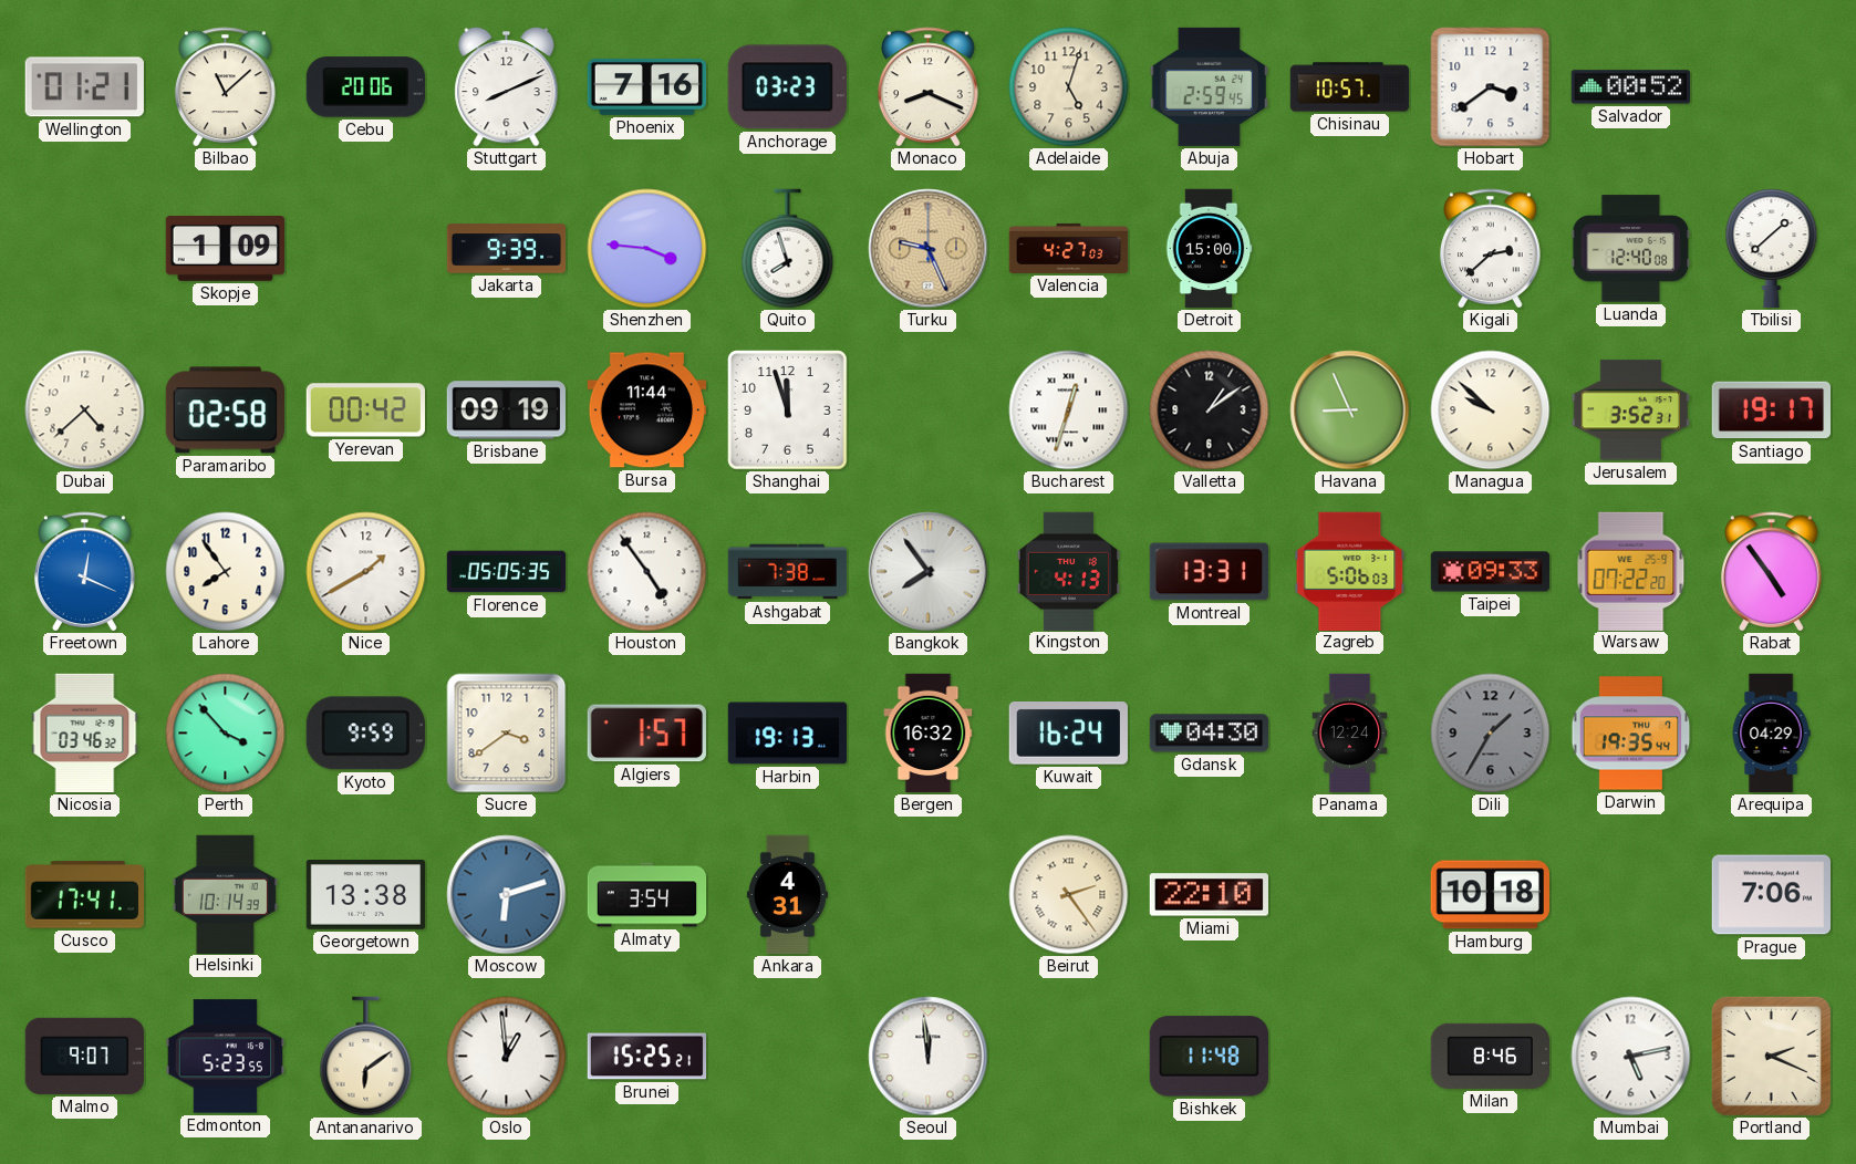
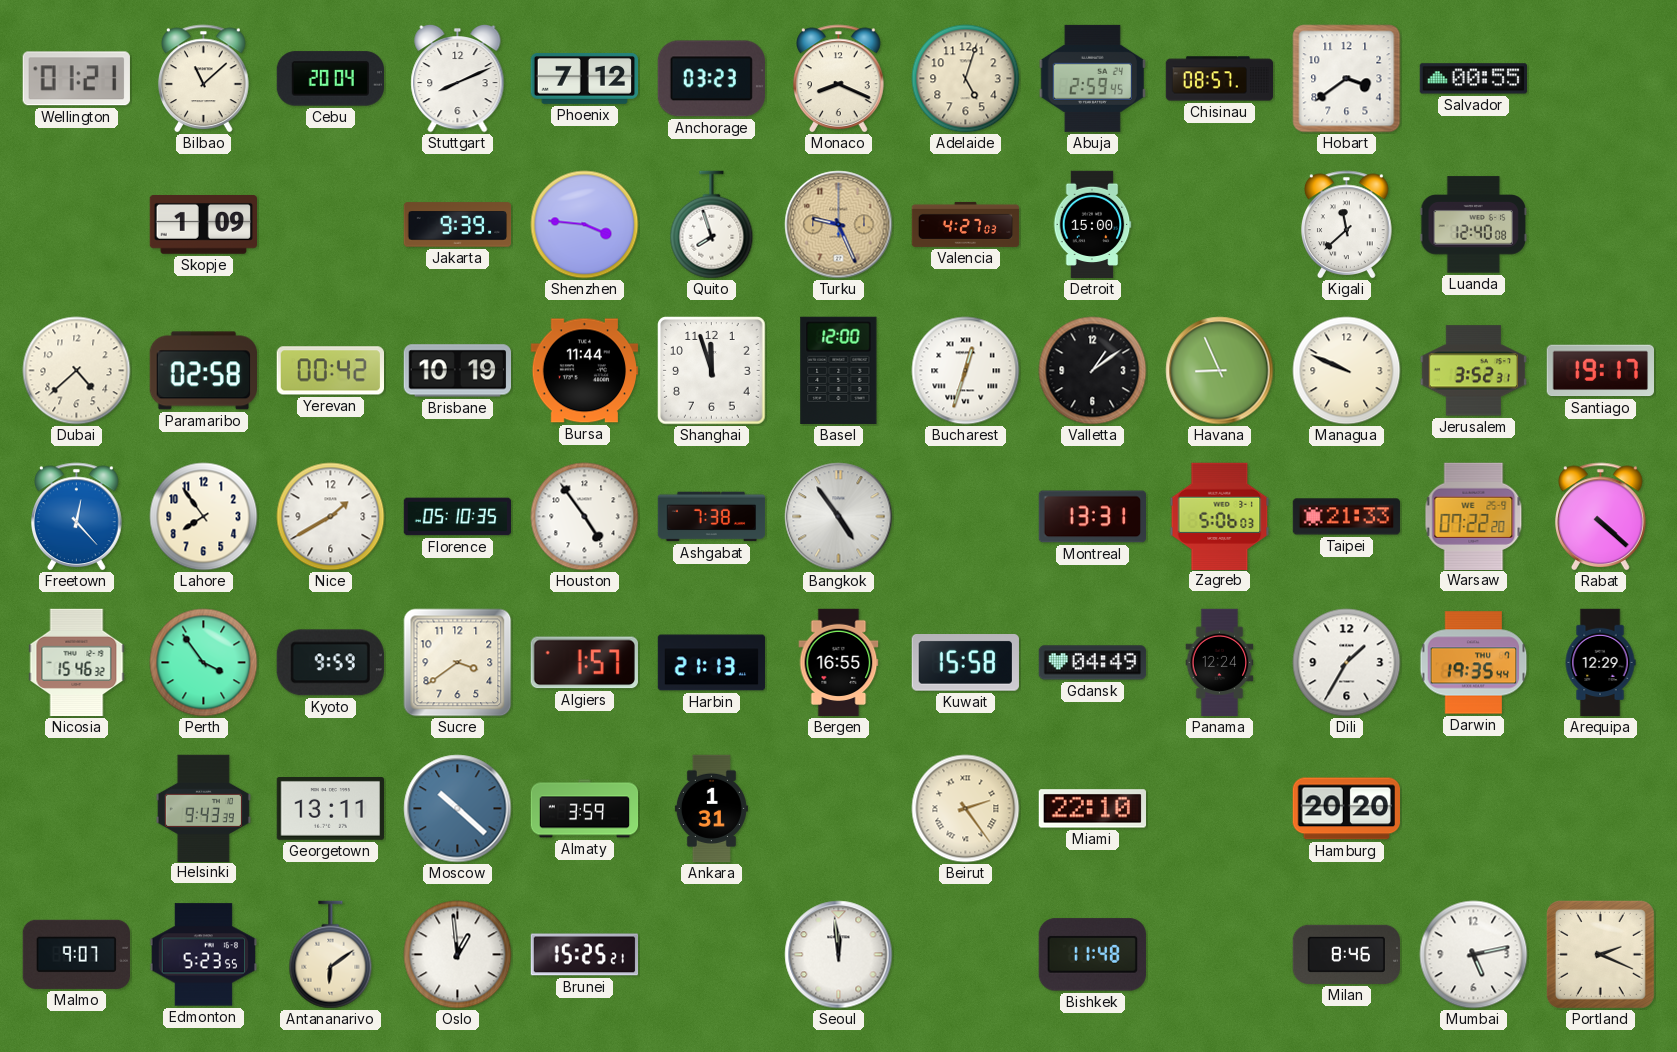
Cebu: 20:06 -> 20:04
Phoenix: 7:16 -> 7:12
Chisinau: 10:57 -> 08:57
Salvador: 00:52 -> 00:55
Kigali: 2:38 -> 11:38
Tbilisi: 1:38 -> none
Brisbane: 09:19 -> 10:19
Basel: none -> 12:00
Managua: 9:52 -> 9:49
Freetown: 12:19 -> 12:23
Florence: 05:05 -> 05:10
Bangkok: 7:54 -> 4:54
Kingston: 4:13 -> none
Taipei: 09:33 -> 21:33
Rabat: 4:54 -> 4:22
Nicosia: 03:46 -> 15:46
Perth: 3:53 -> 3:54
Harbin: 19:13 -> 21:13
Bergen: 16:32 -> 16:55
Kuwait: 16:24 -> 15:58
Gdansk: 04:30 -> 04:49
Dili dial: grey -> white
Arequipa: 04:29 -> 12:29
Cusco: 17:41 -> none
Helsinki: 10:14 -> 9:43
Georgetown: 13:38 -> 13:11
Moscow: 6:12 -> 10:22
Almaty: 3:54 -> 3:59
Ankara: 4:31 -> 1:31
Hamburg: 10:18 -> 20:20
Prague: 7:06 -> none
